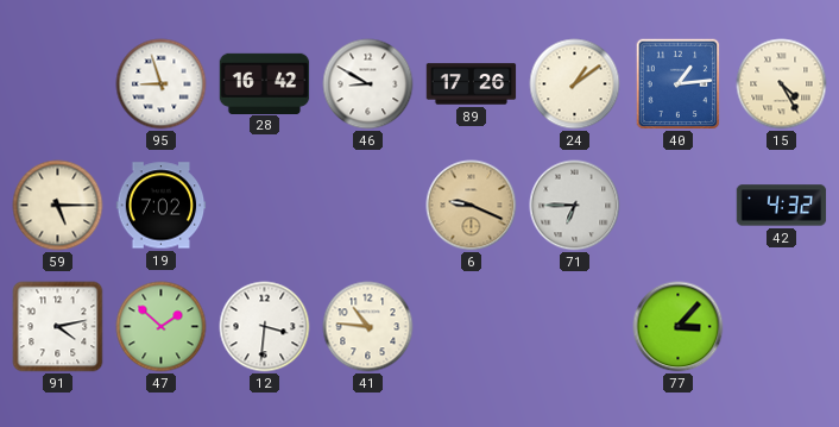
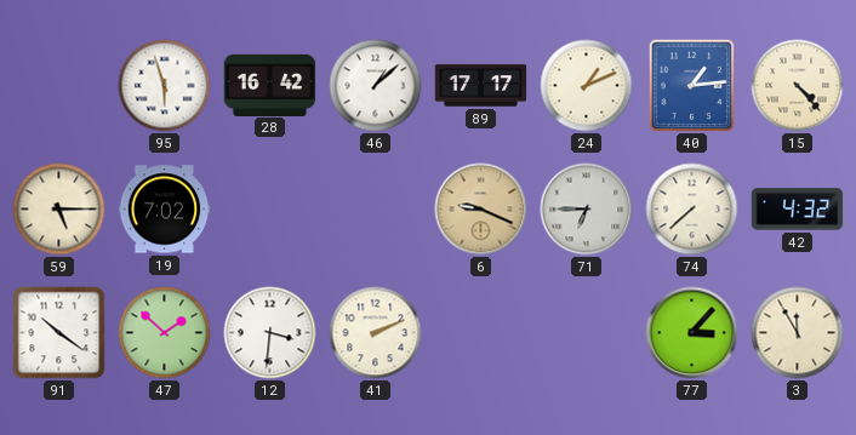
95: 8:57 -> 5:57
46: 8:50 -> 1:08
89: 17:26 -> 17:17
24: 1:09 -> 1:11
15: 4:25 -> 4:23
74: none -> 7:38
91: 4:13 -> 10:21
41: 10:46 -> 2:11
3: none -> 11:55
